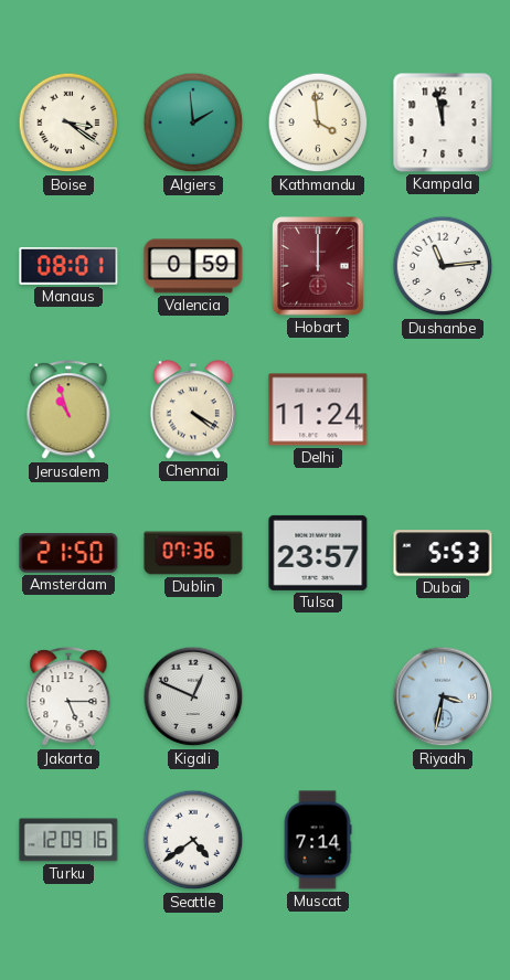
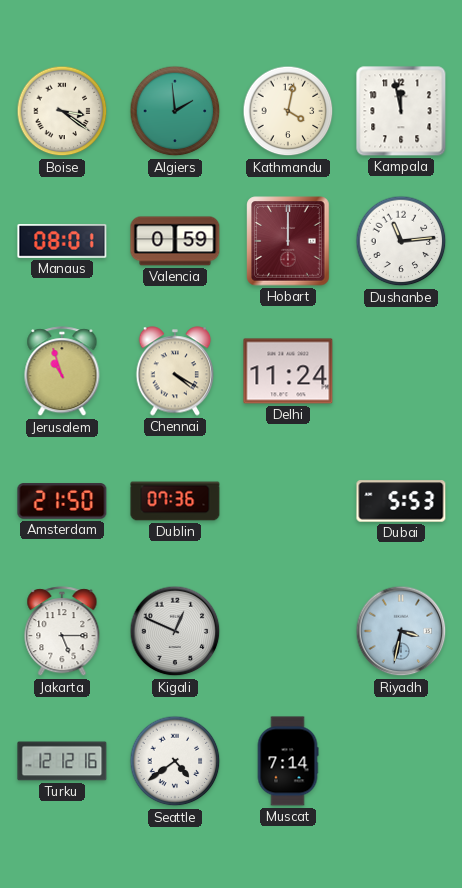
Kathmandu: 3:59 -> 4:02
Tulsa: 23:57 -> none
Turku: 12:09 -> 12:12
